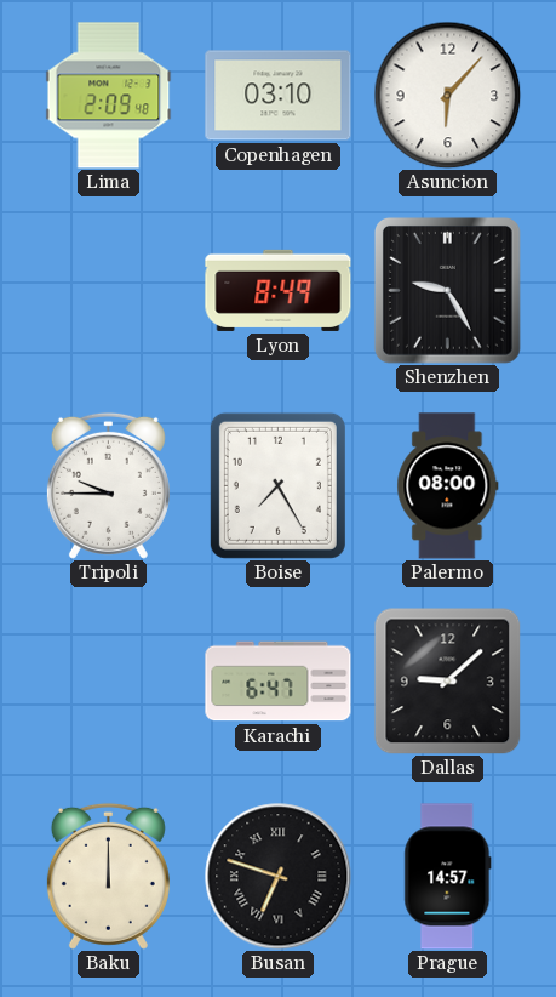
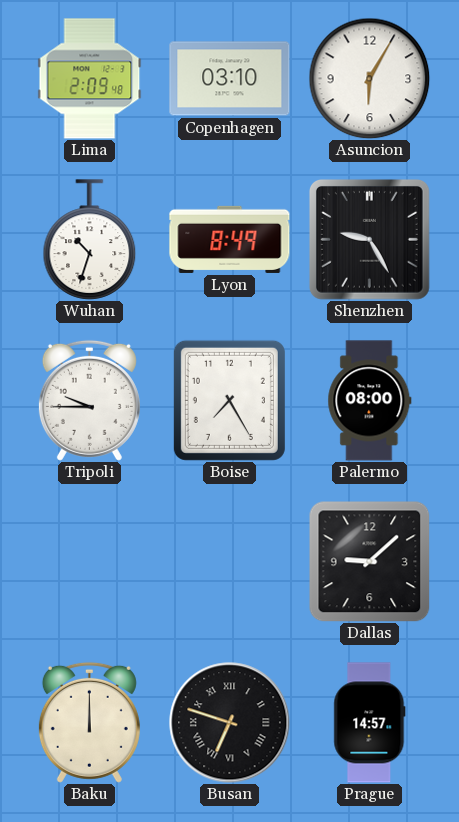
Asuncion: 6:07 -> 6:05
Wuhan: none -> 10:33
Karachi: 6:47 -> none
